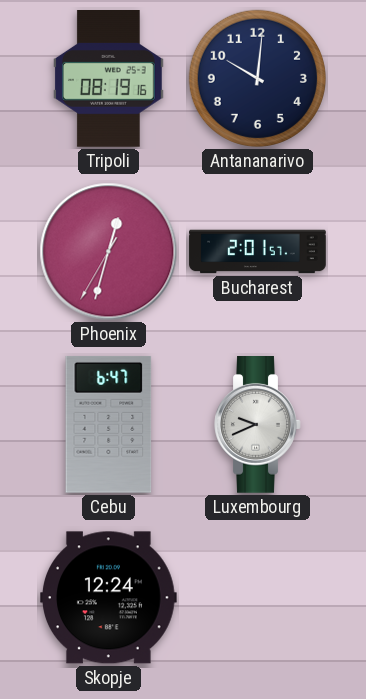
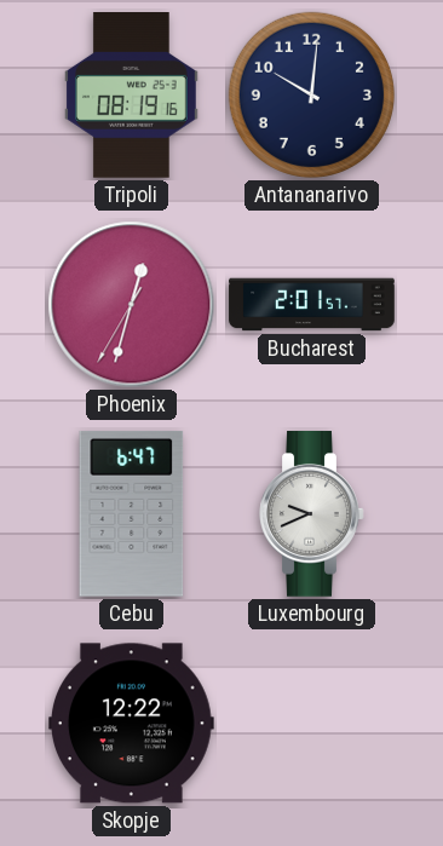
Skopje: 12:24 -> 12:22
